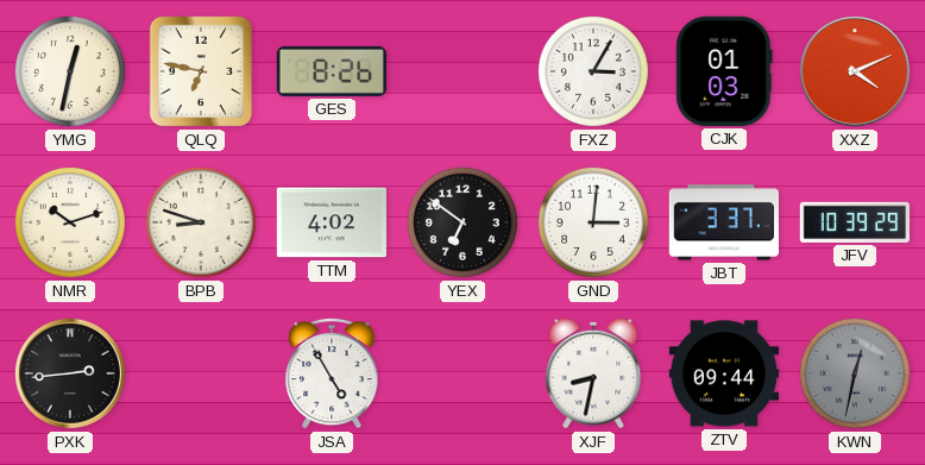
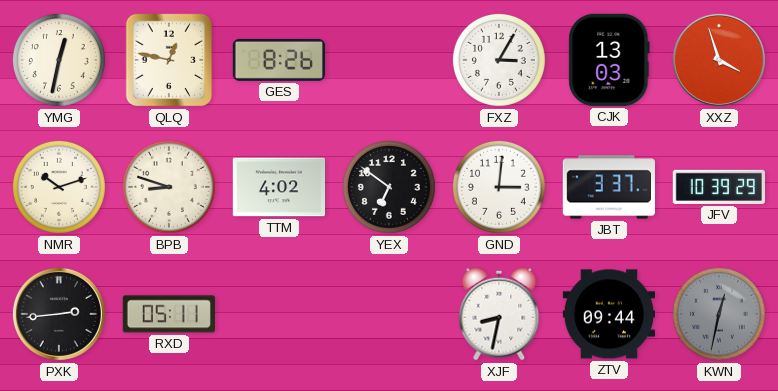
QLQ: 6:47 -> 12:47
CJK: 01:03 -> 13:03
XXZ: 4:11 -> 3:57
RXD: none -> 05:11
JSA: 4:55 -> none
